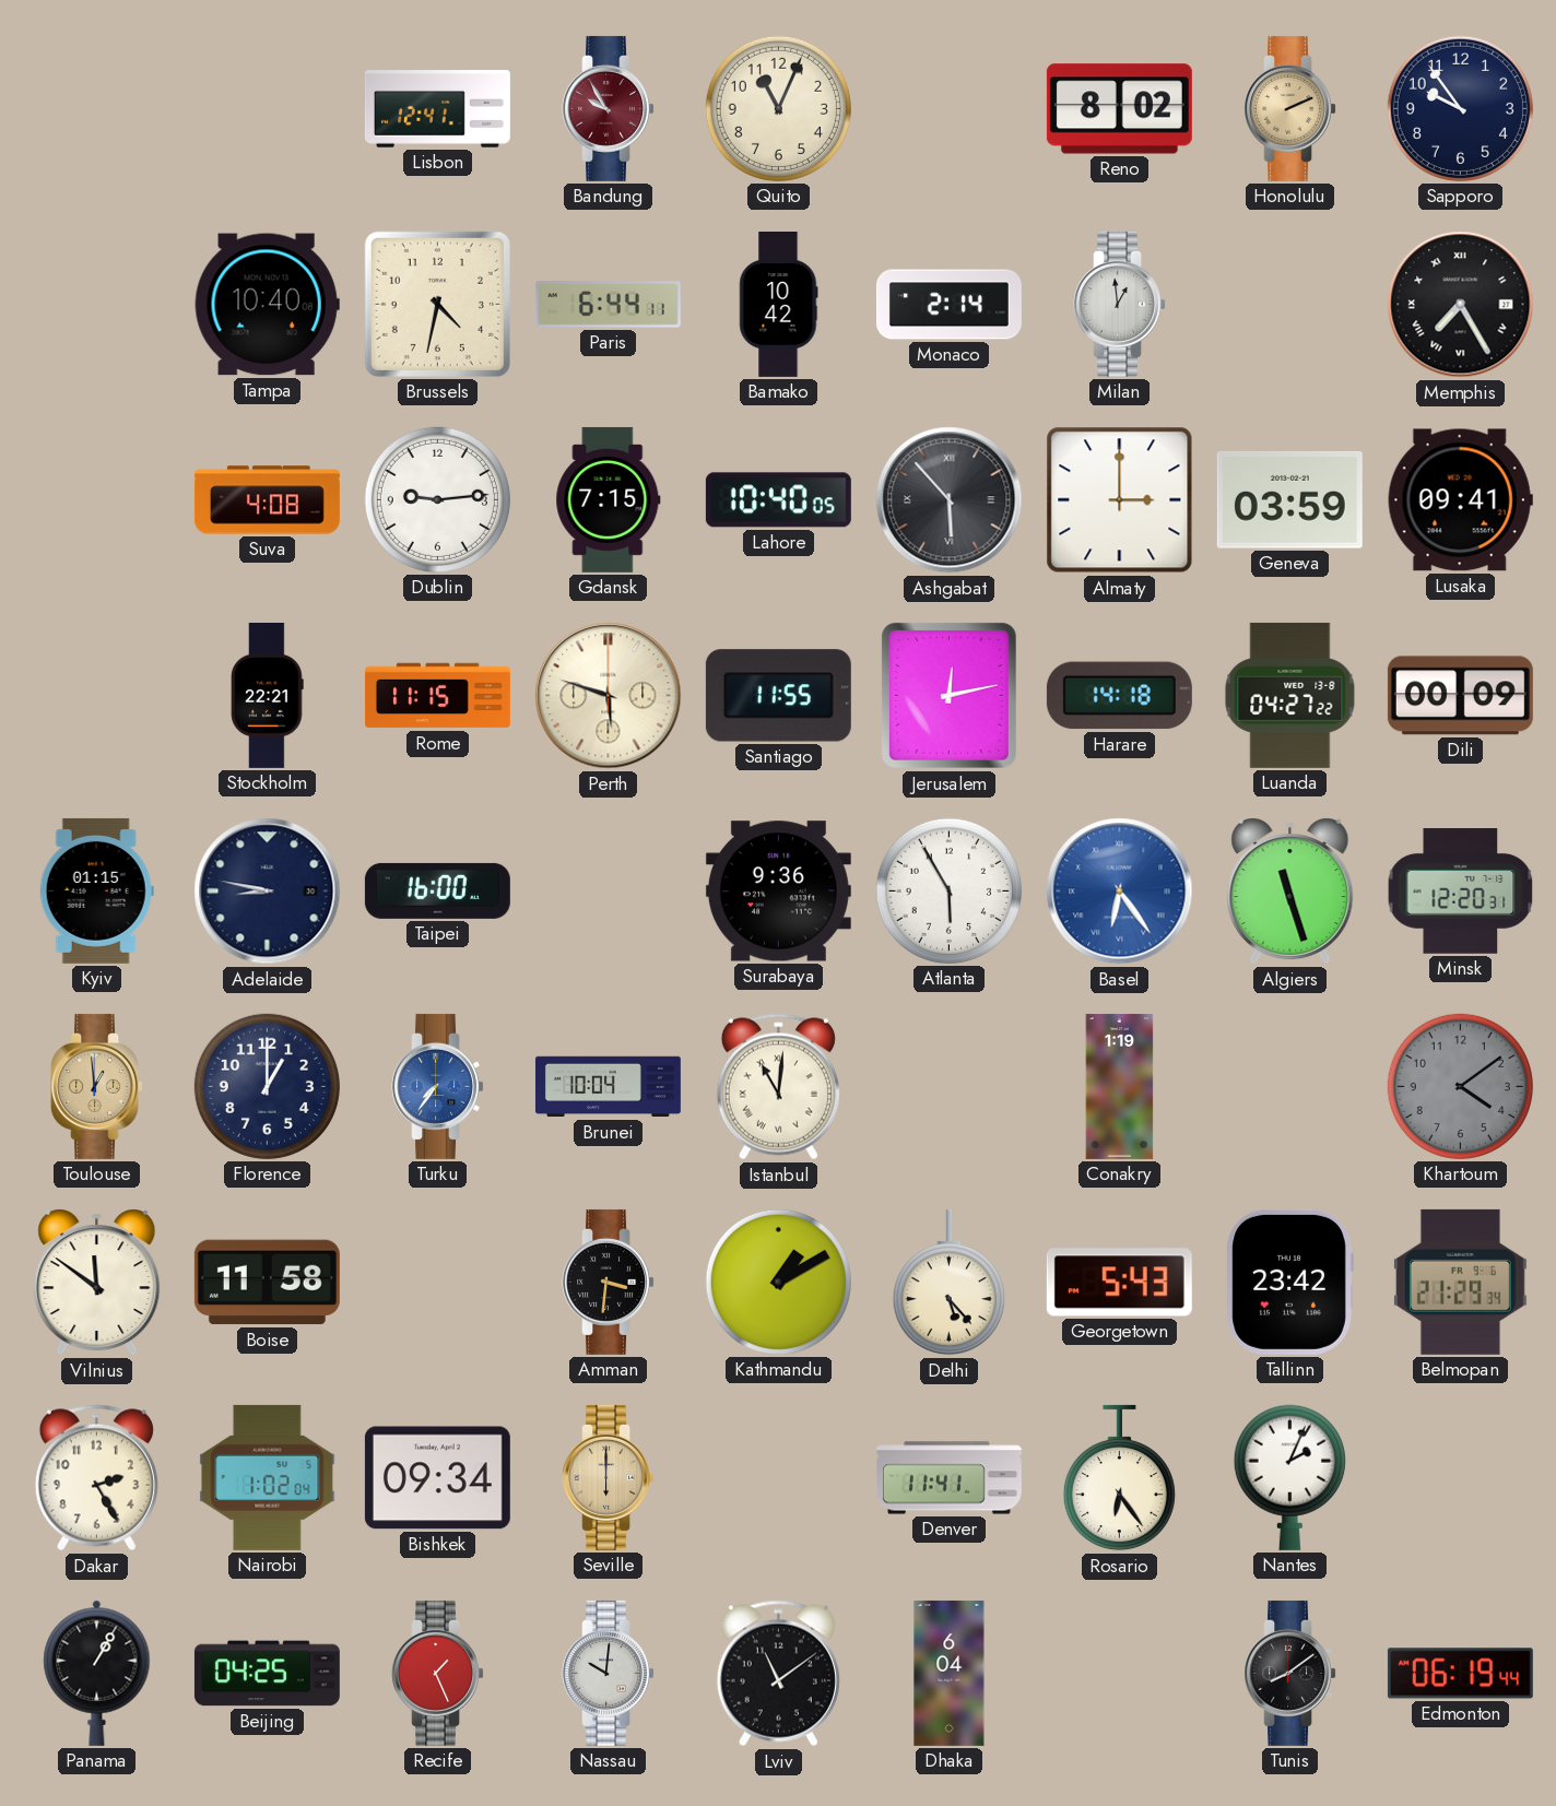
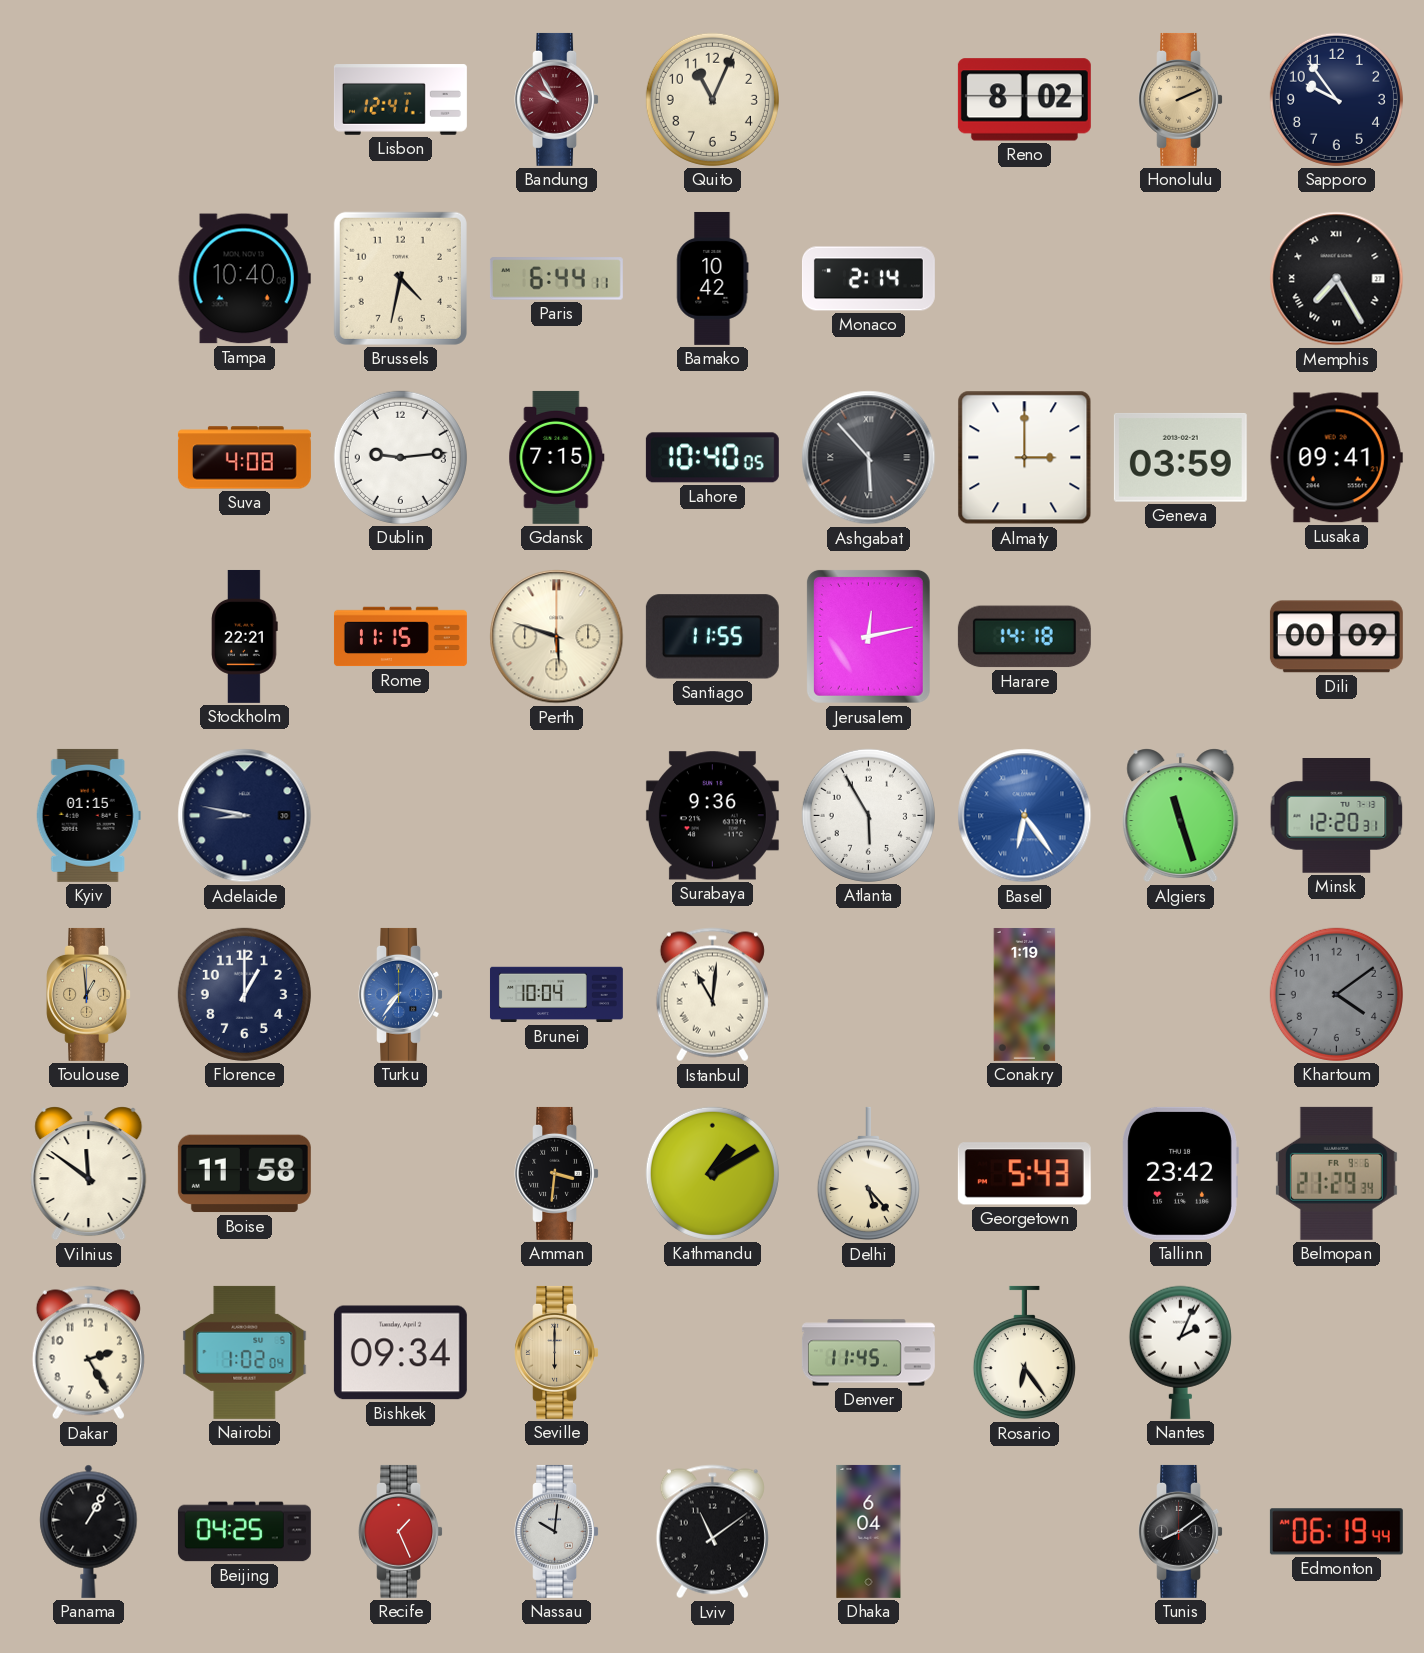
Milan: 12:59 -> none
Luanda: 04:27 -> none
Taipei: 16:00 -> none
Denver: 11:41 -> 11:45
